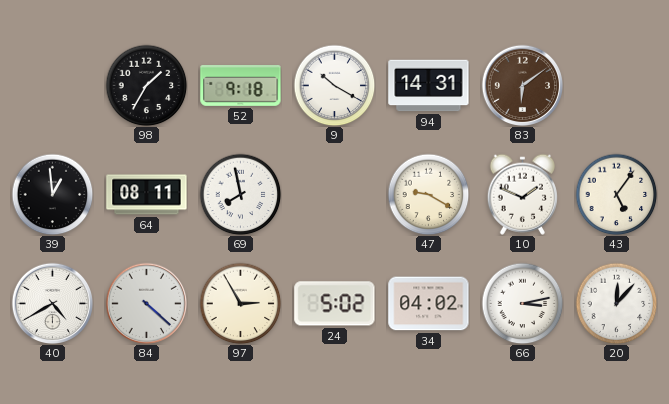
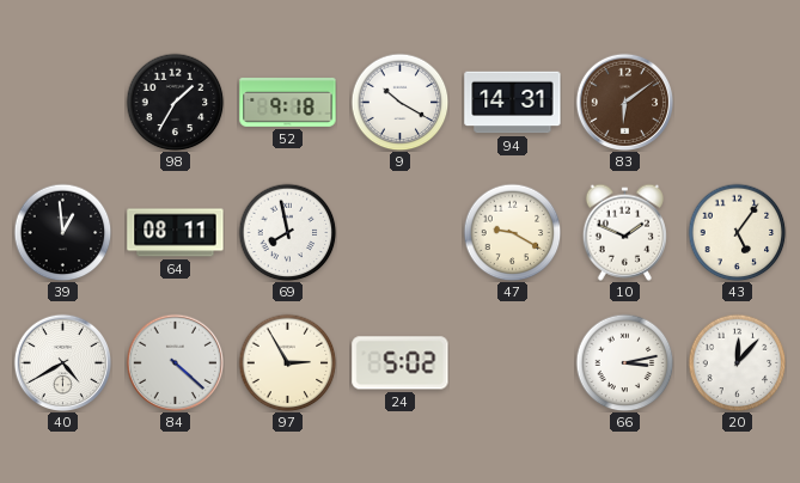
34: 04:02 -> none
